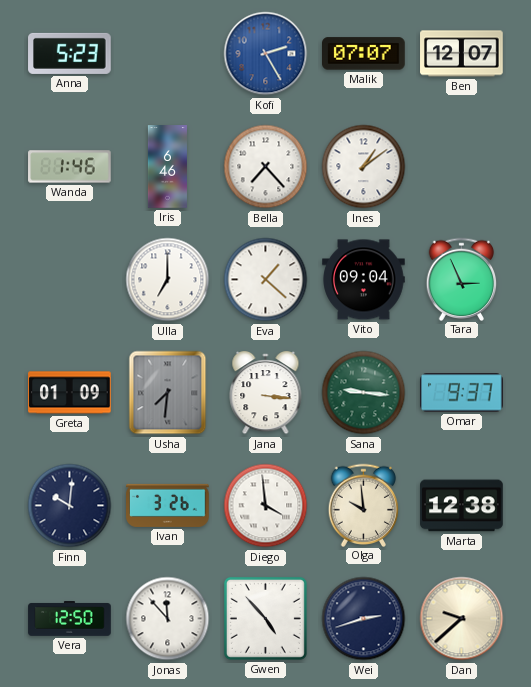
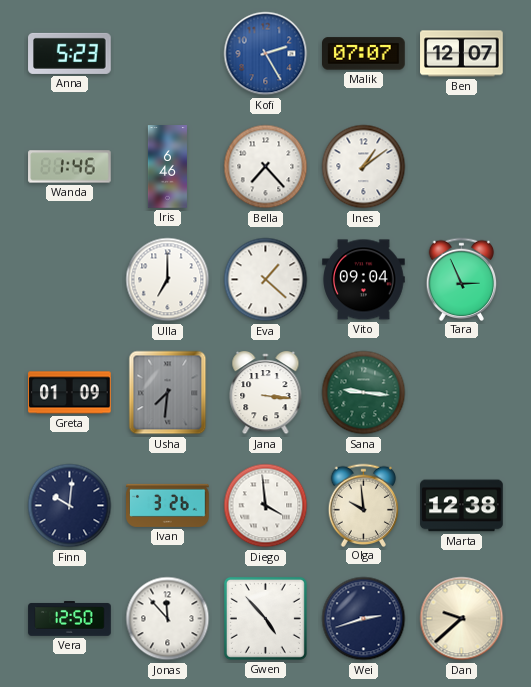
Omar: 9:37 -> none
